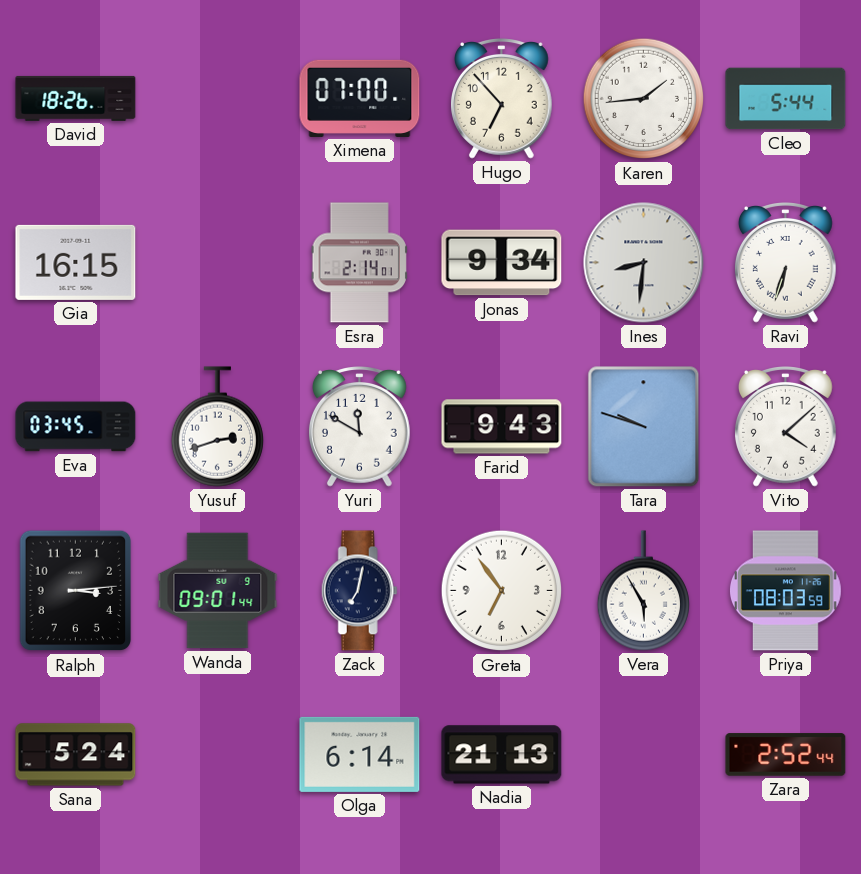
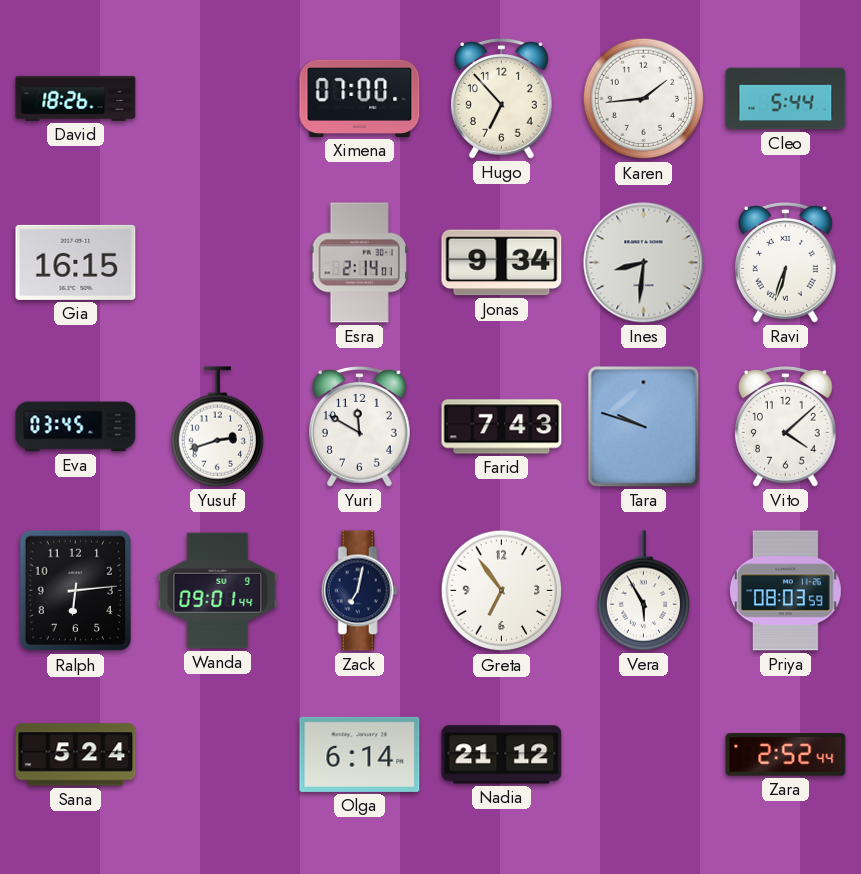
Farid: 9:43 -> 7:43
Ralph: 3:14 -> 6:14
Nadia: 21:13 -> 21:12
